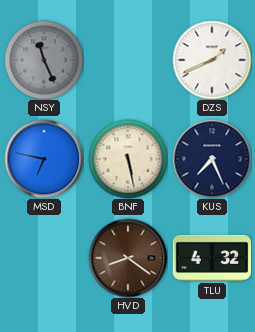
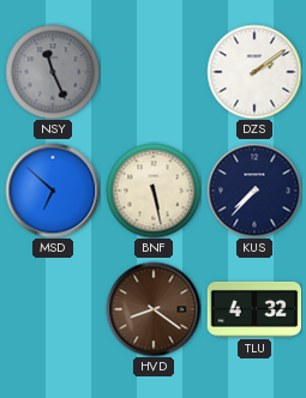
DZS: 1:41 -> 2:09
MSD: 6:47 -> 6:52
KUS: 7:26 -> 7:37
